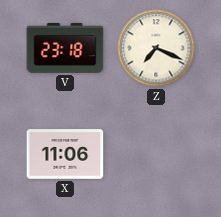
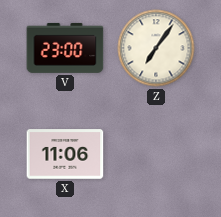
V: 23:18 -> 23:00
Z: 7:19 -> 7:06
